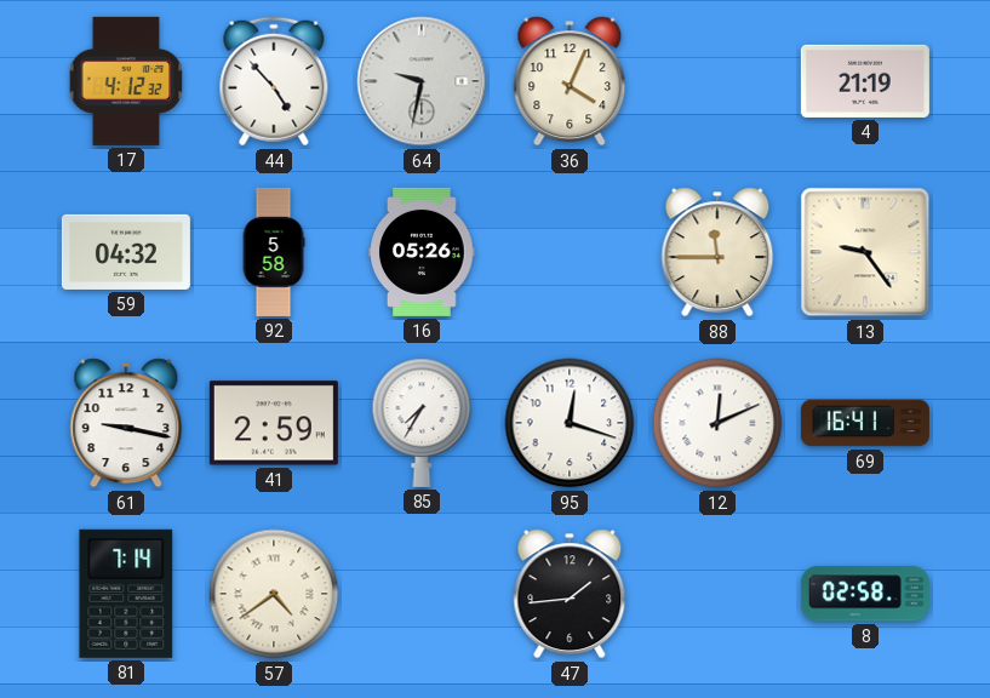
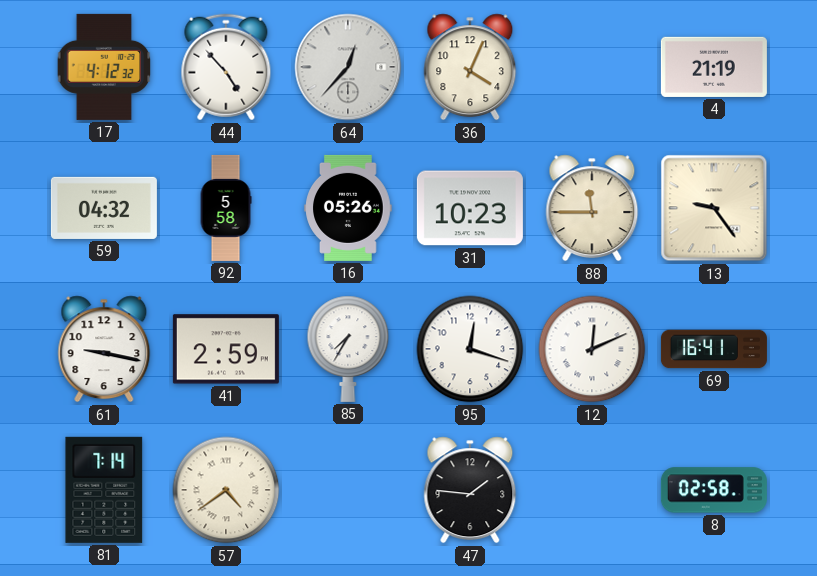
64: 9:32 -> 12:37
31: none -> 10:23
47: 1:44 -> 1:46
